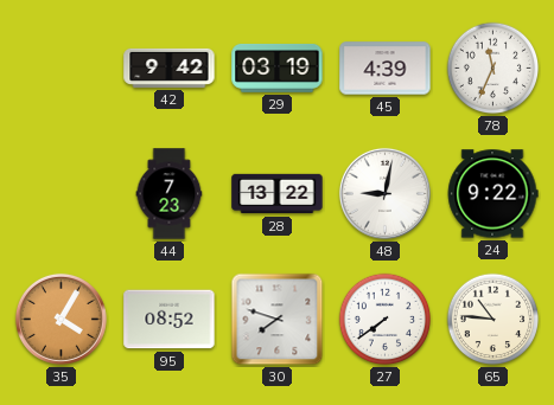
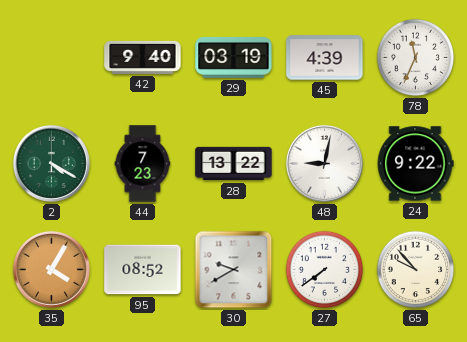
42: 9:42 -> 9:40
2: none -> 4:20
30: 7:48 -> 9:40
65: 10:46 -> 9:53
